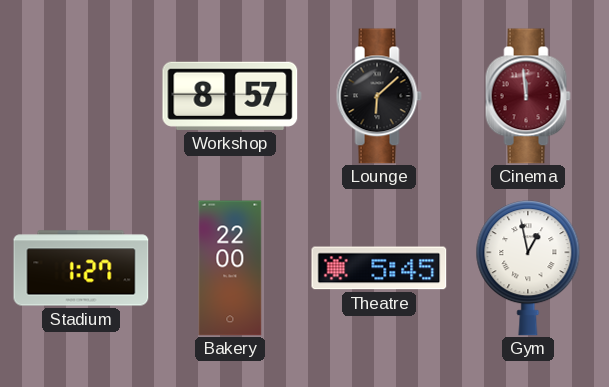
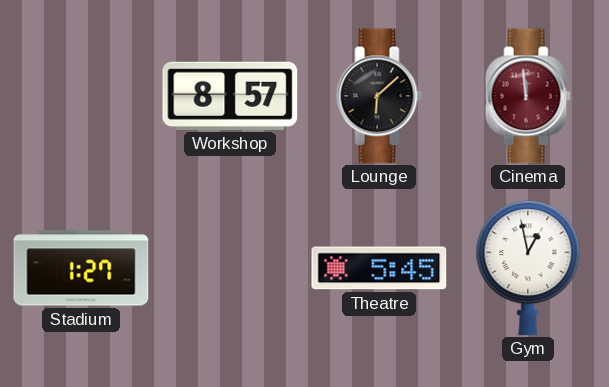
Bakery: 22:00 -> none
